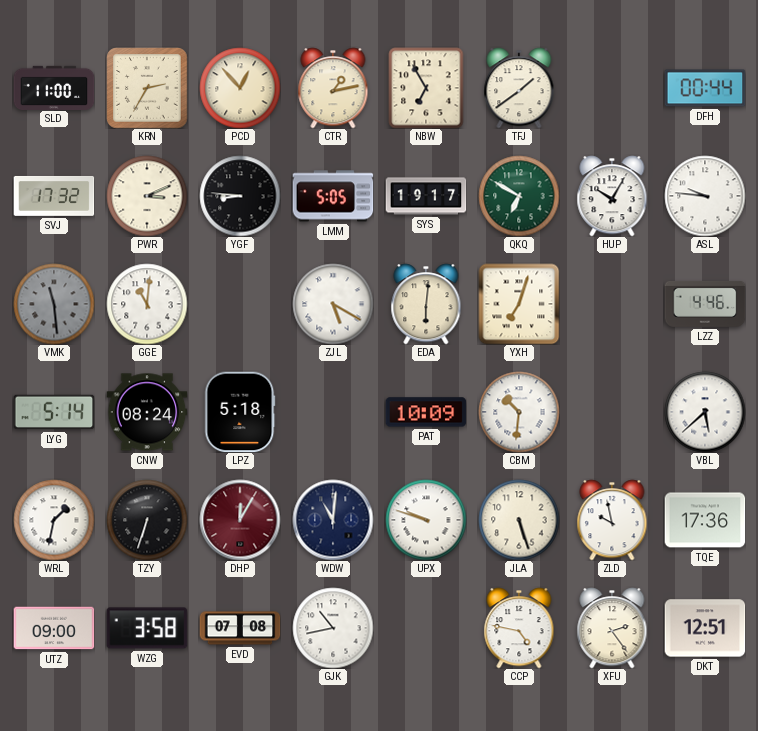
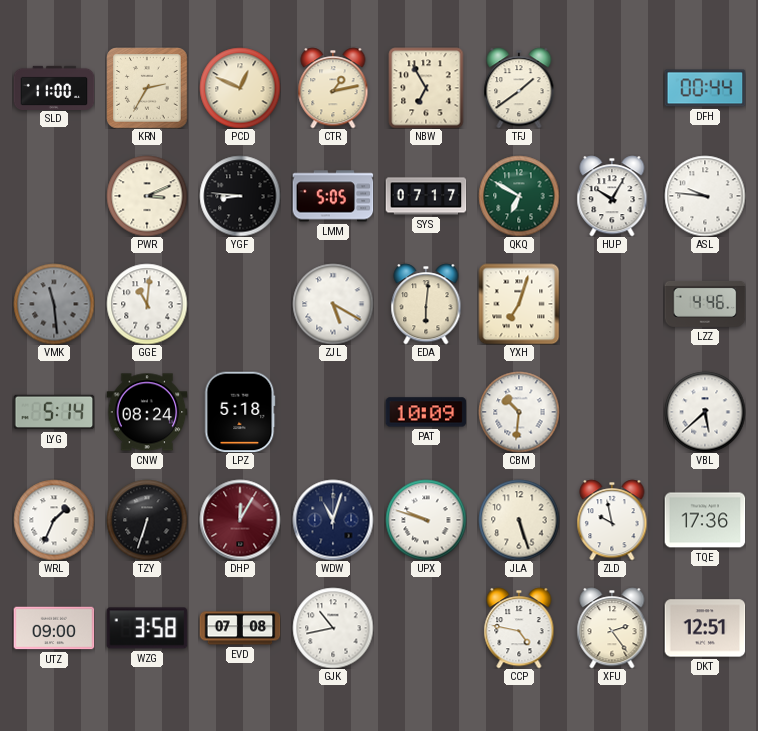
PCD: 12:53 -> 12:49
SVJ: 17:32 -> none
SYS: 19:17 -> 07:17
WRL: 1:32 -> 1:34
WDW: 11:01 -> 11:03
